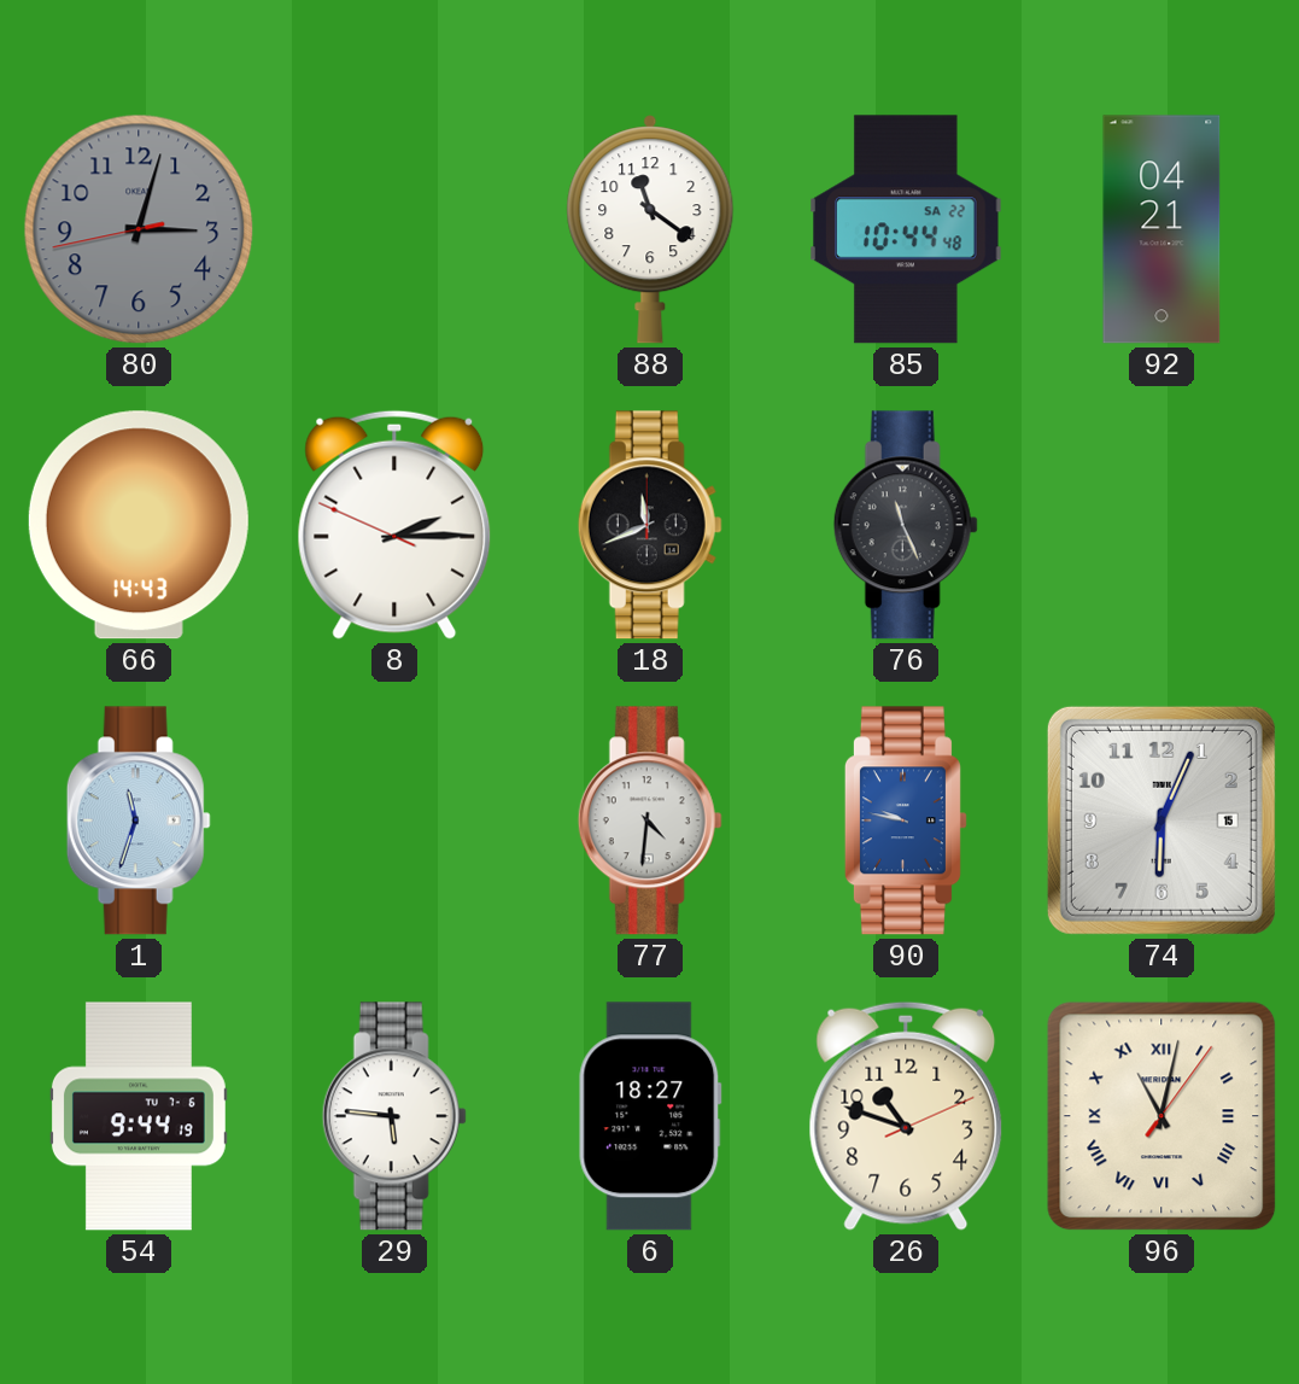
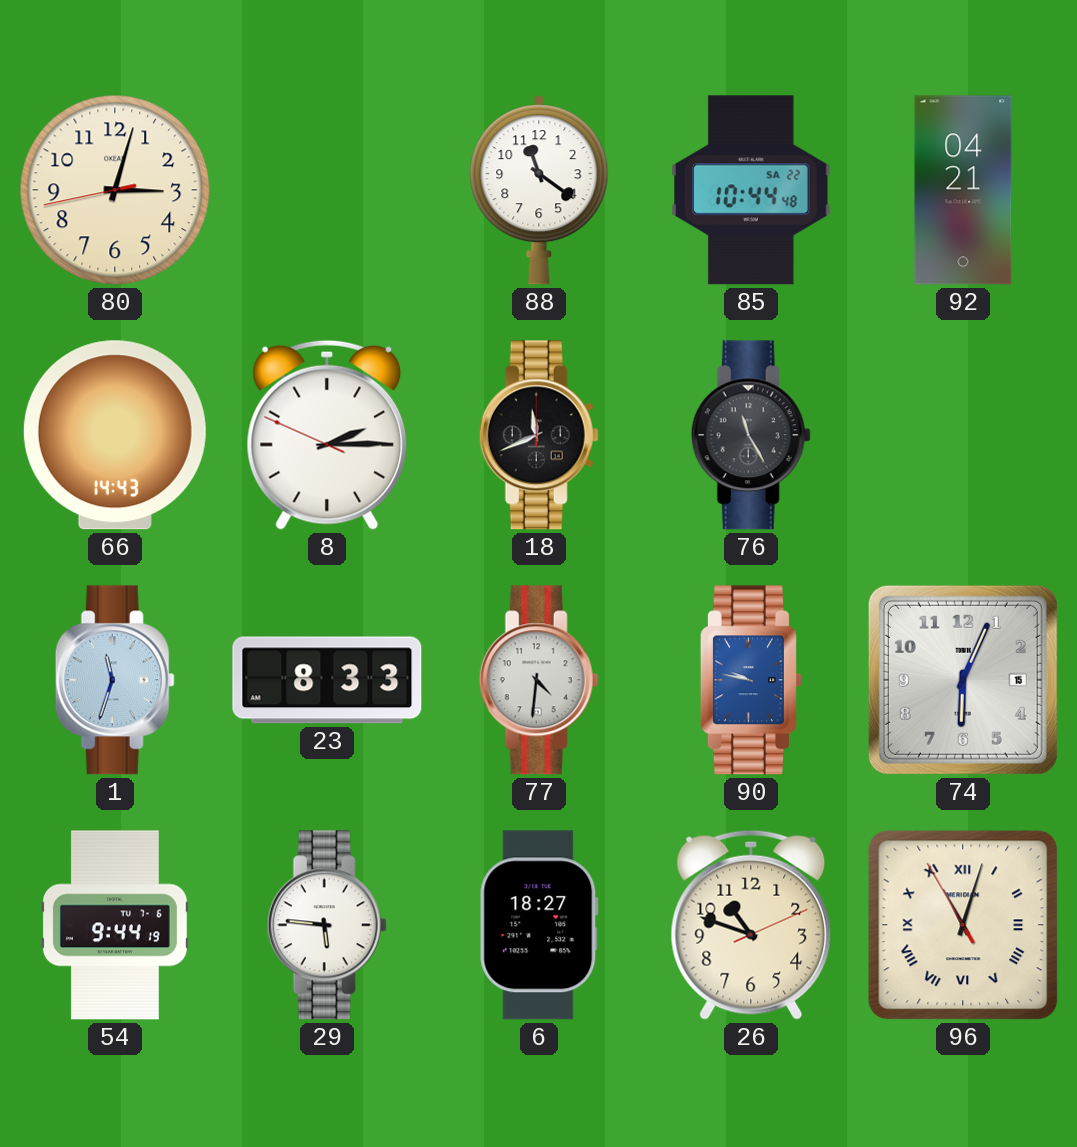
80 dial: grey -> cream
76: 11:26 -> 11:25
23: none -> 8:33
96: 11:02:06 -> 11:02:55
